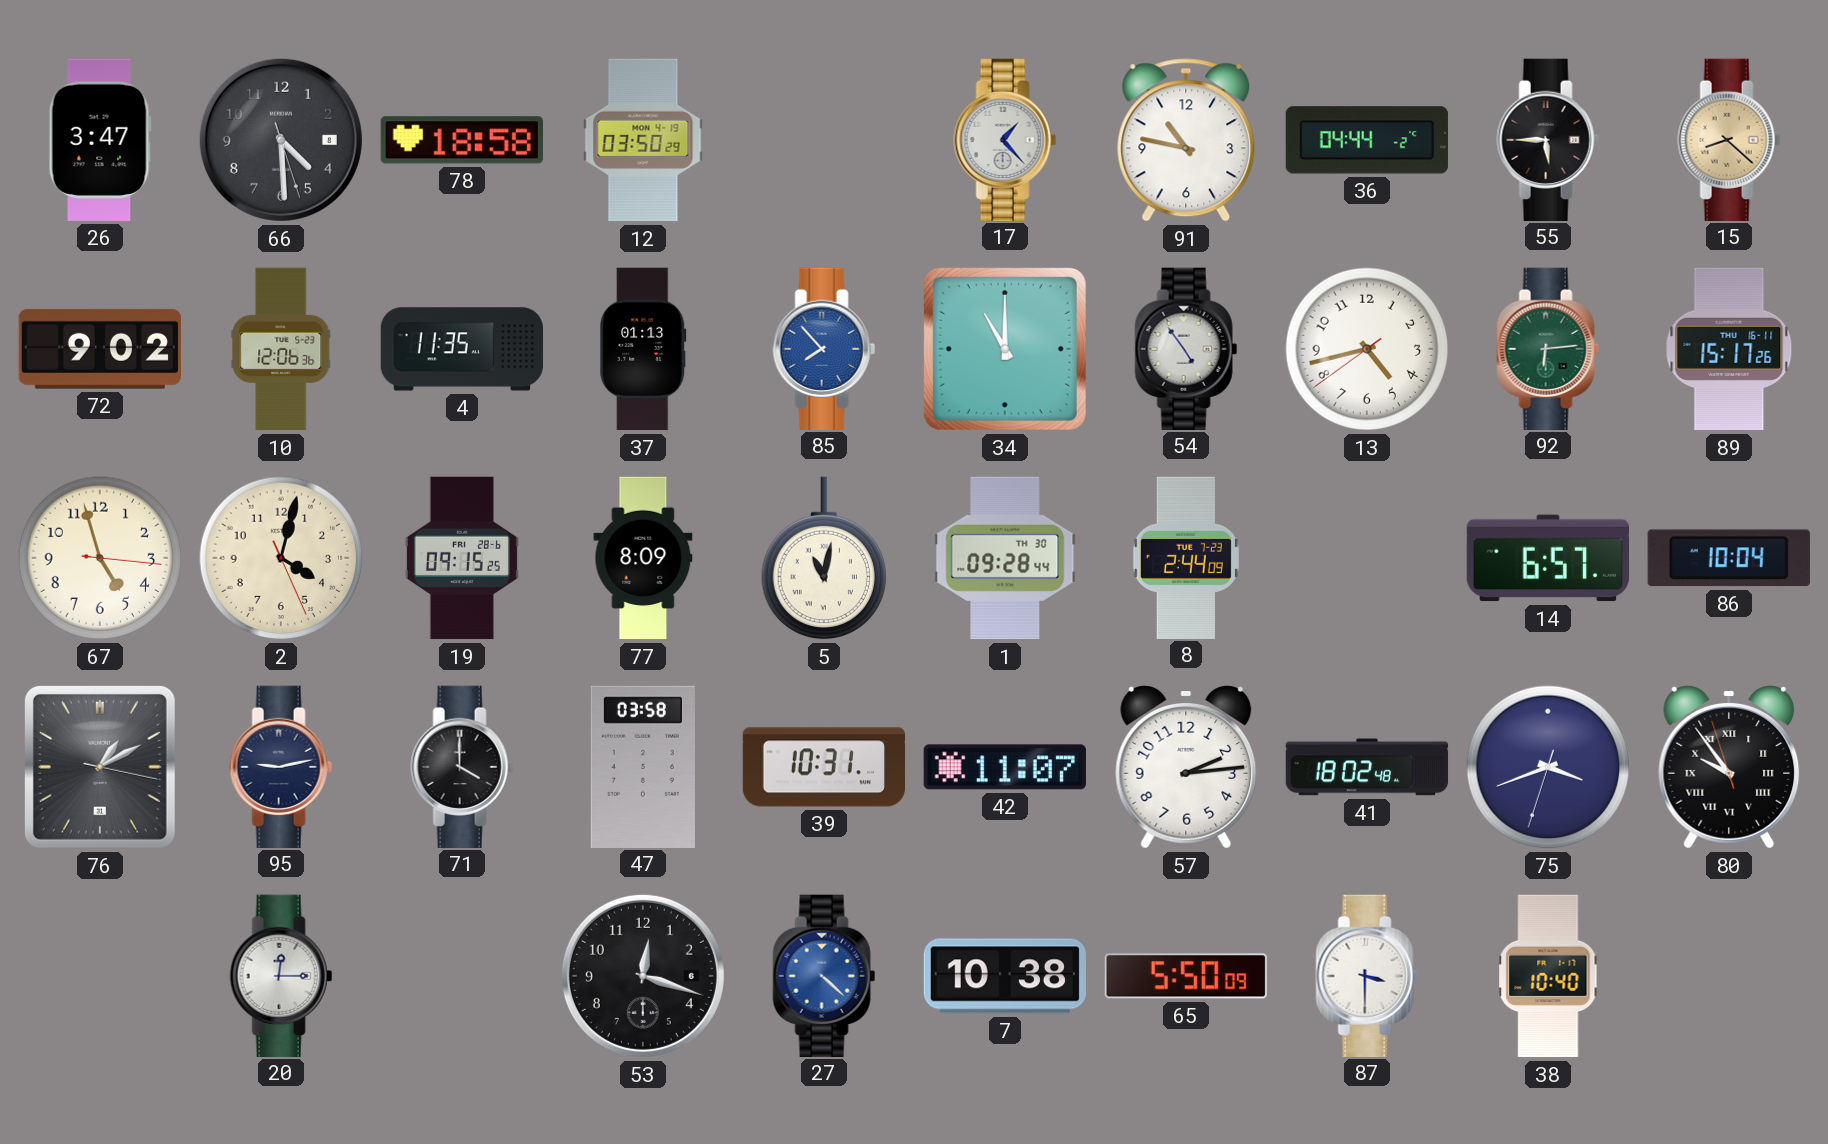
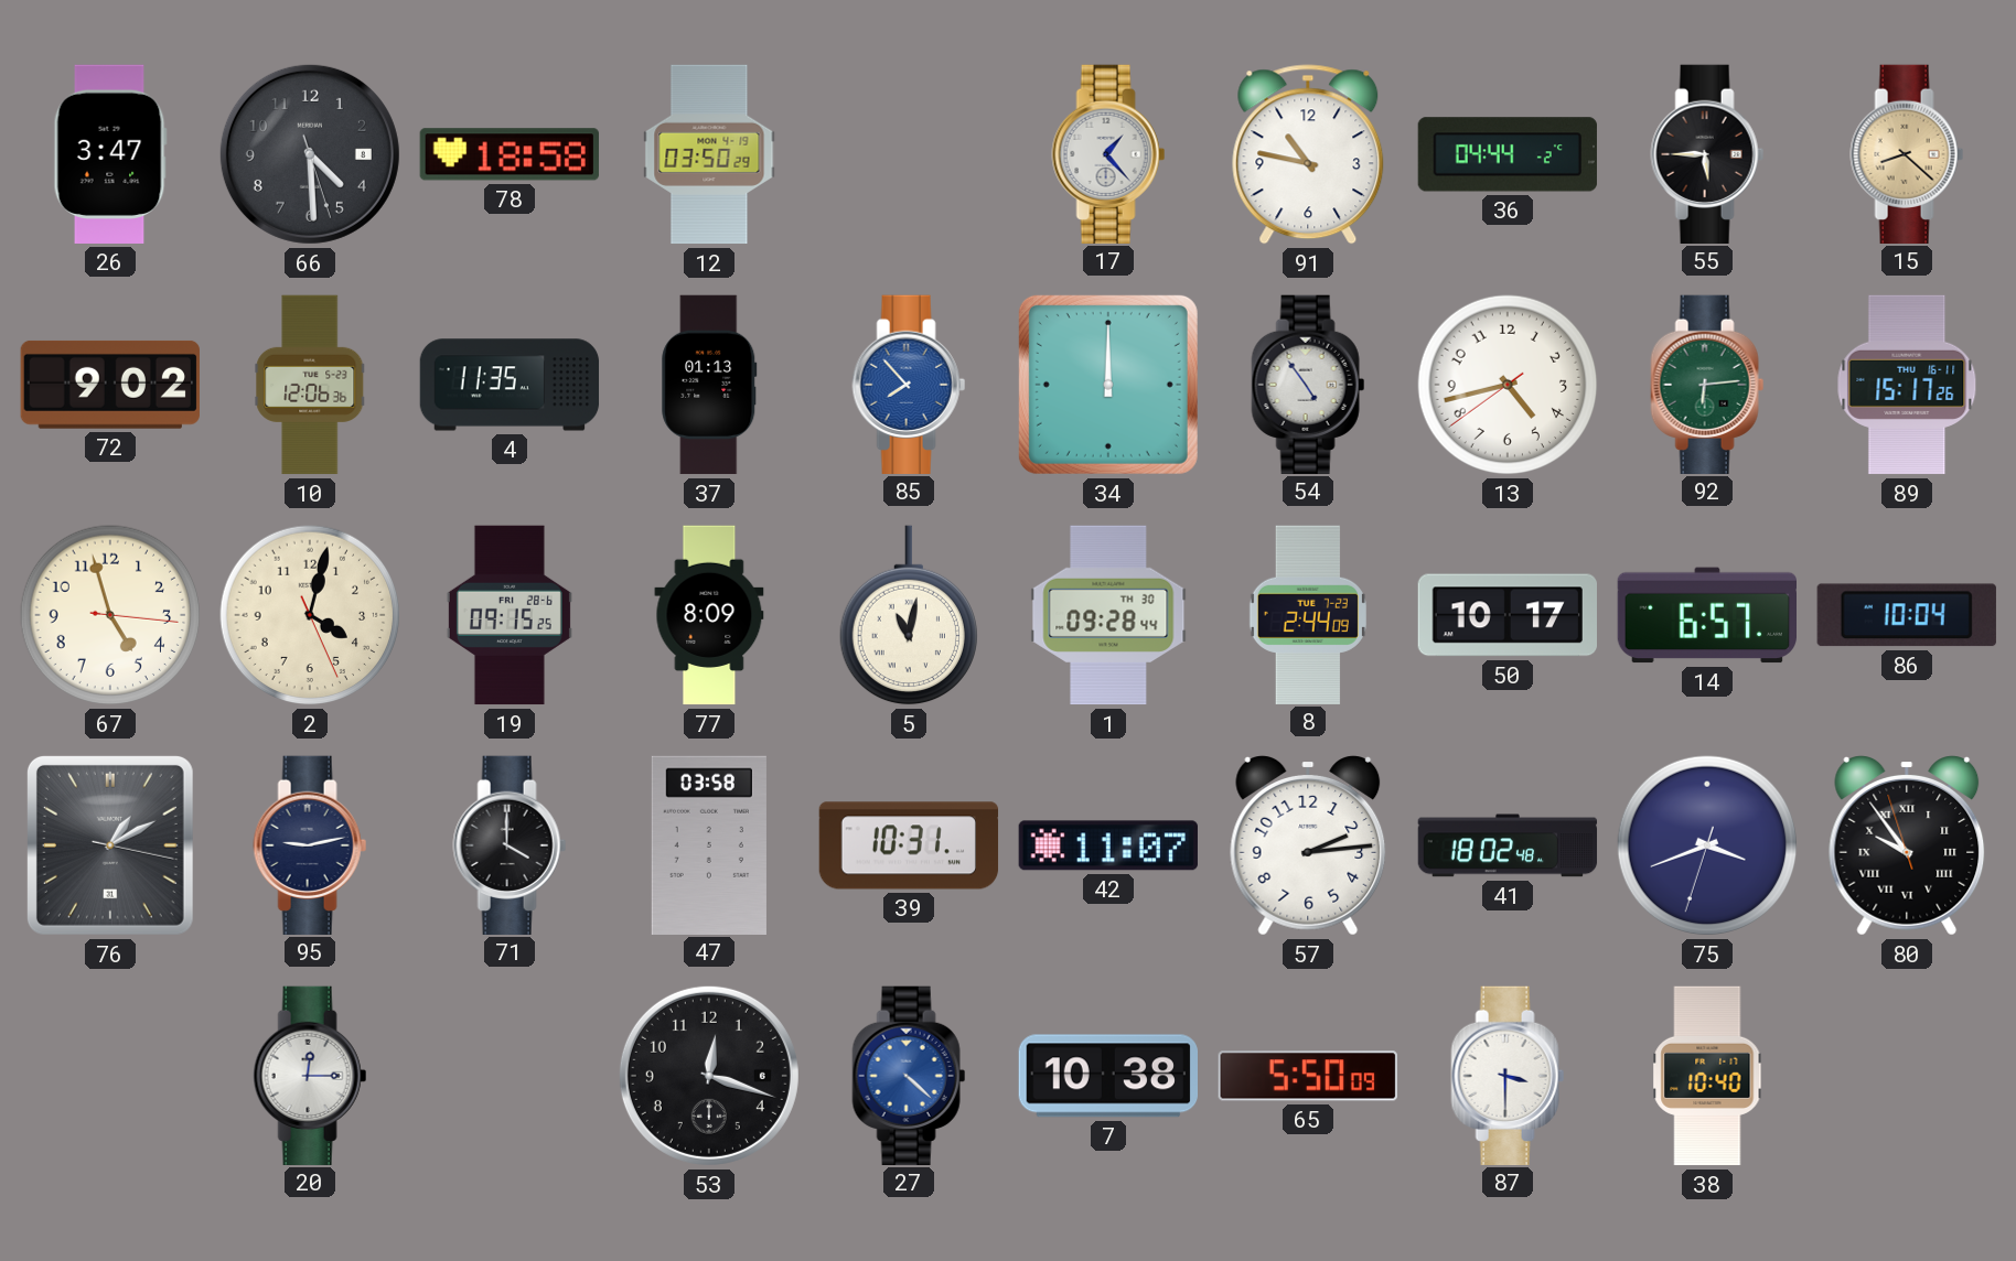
34: 11:00 -> 12:00
50: none -> 10:17
